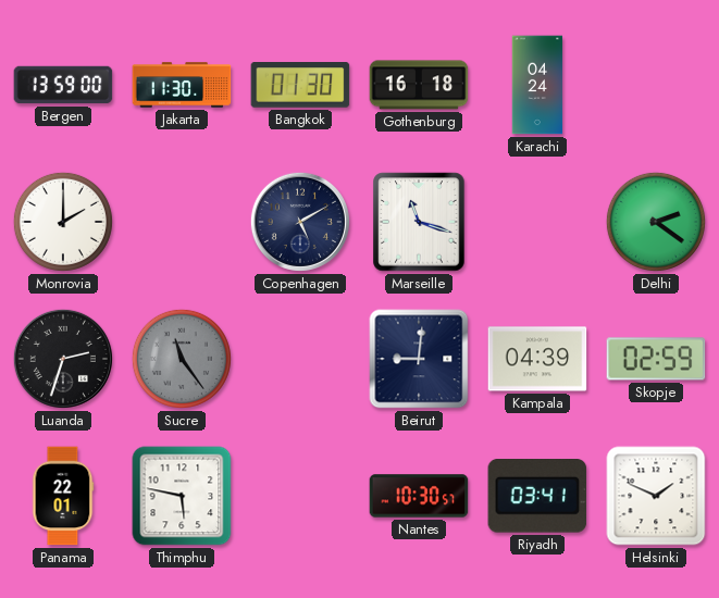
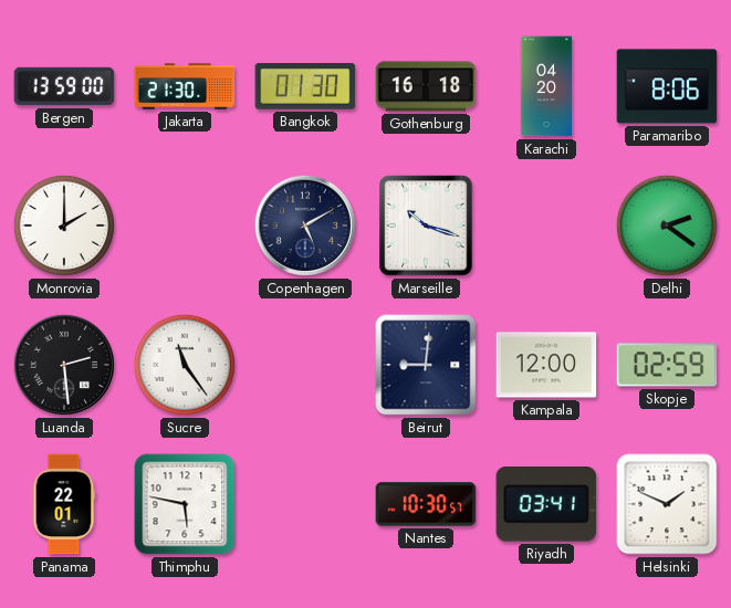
Jakarta: 11:30 -> 21:30
Karachi: 04:24 -> 04:20
Paramaribo: none -> 8:06
Marseille: 11:18 -> 10:18
Luanda: 2:33 -> 2:29
Sucre dial: grey -> white
Kampala: 04:39 -> 12:00
